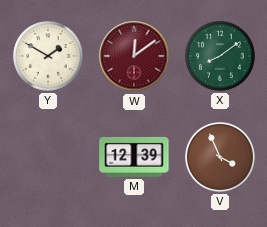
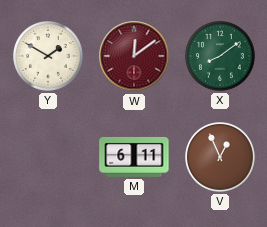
M: 12:39 -> 6:11
V: 3:56 -> 12:56
